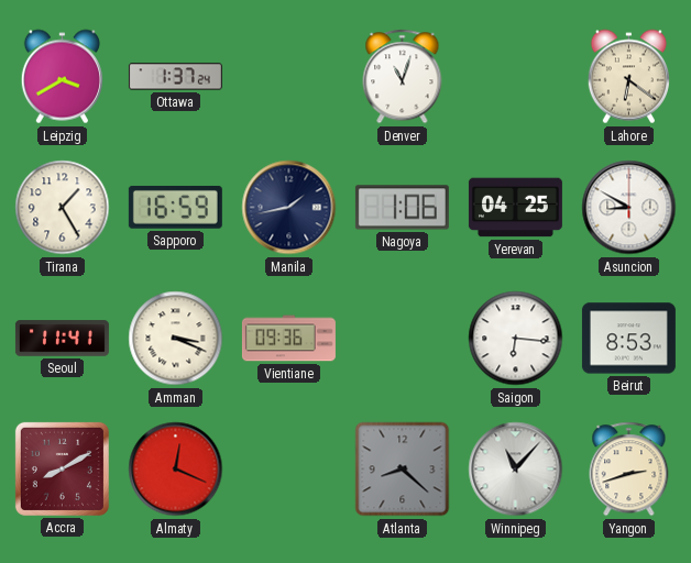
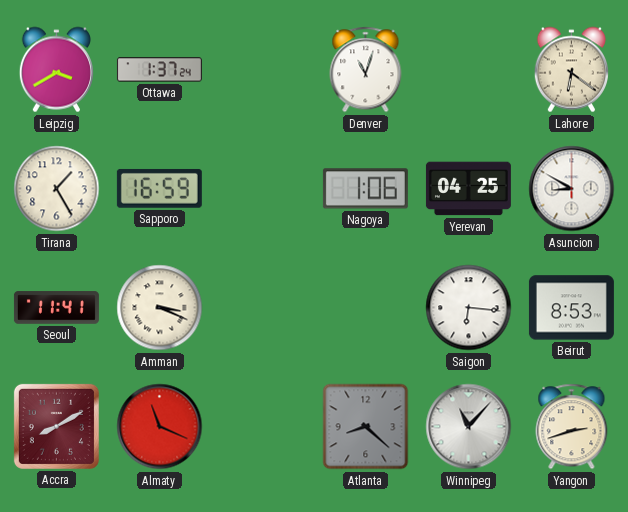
Manila: 1:43 -> none
Vientiane: 09:36 -> none
Almaty: 12:19 -> 11:19
